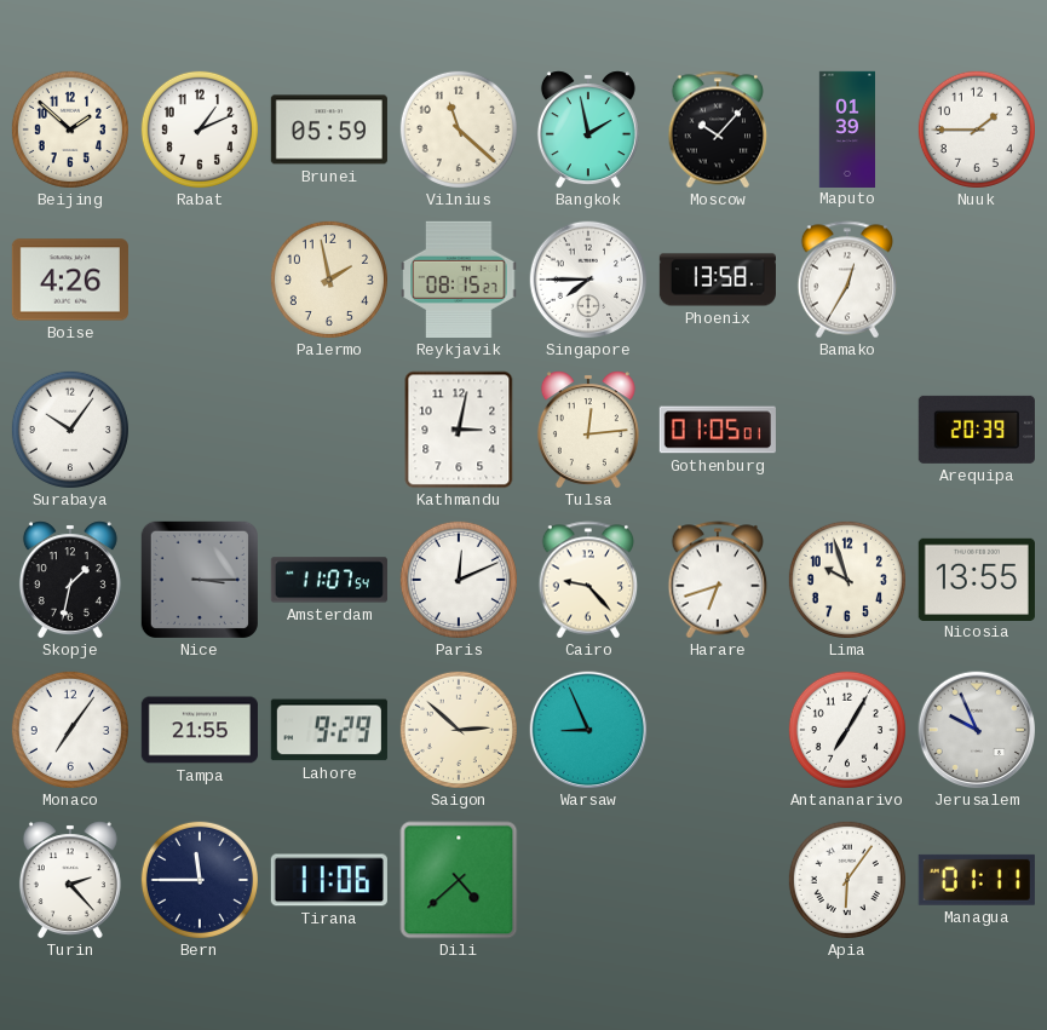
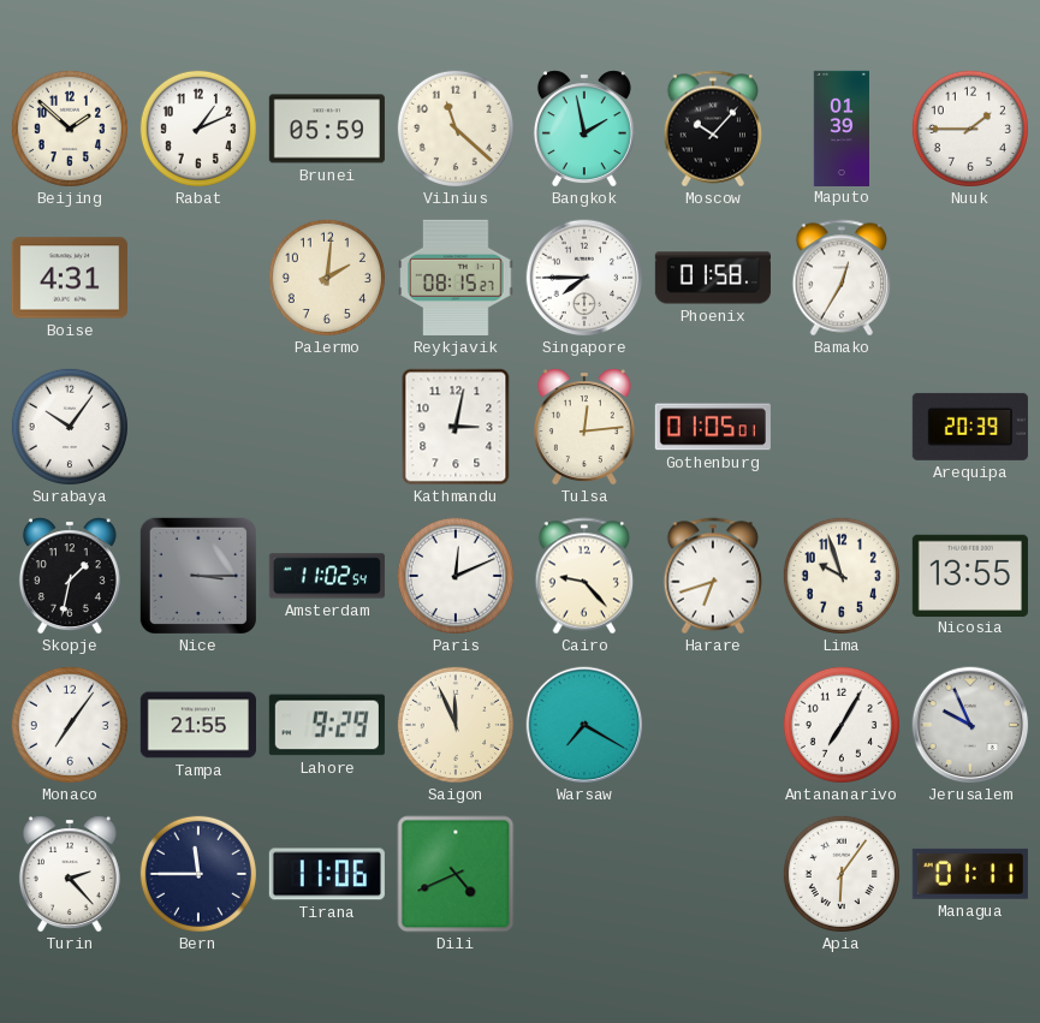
Boise: 4:26 -> 4:31
Palermo: 1:58 -> 2:01
Phoenix: 13:58 -> 01:58
Amsterdam: 11:07 -> 11:02
Saigon: 2:52 -> 11:56
Warsaw: 8:56 -> 7:20
Dili: 4:38 -> 4:41
